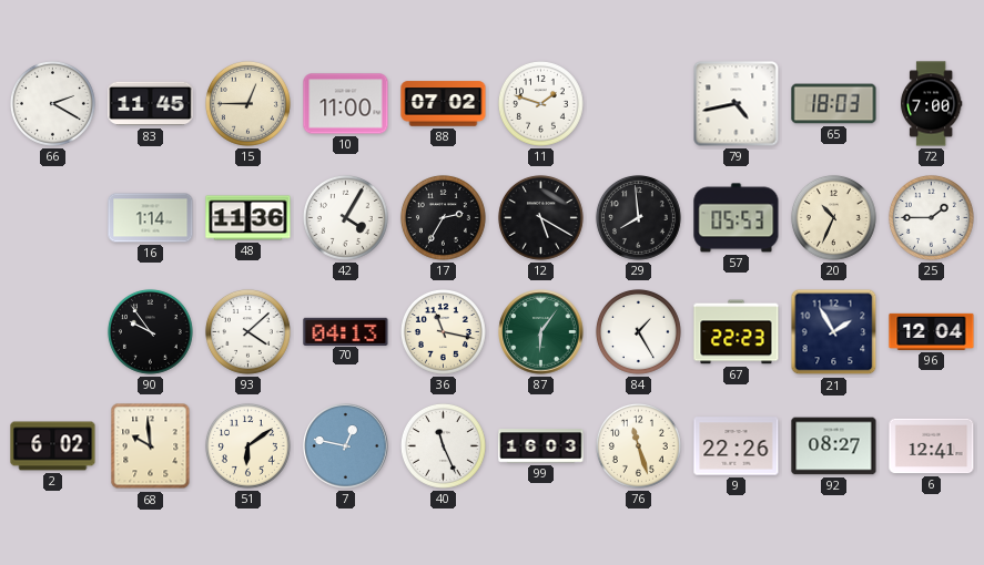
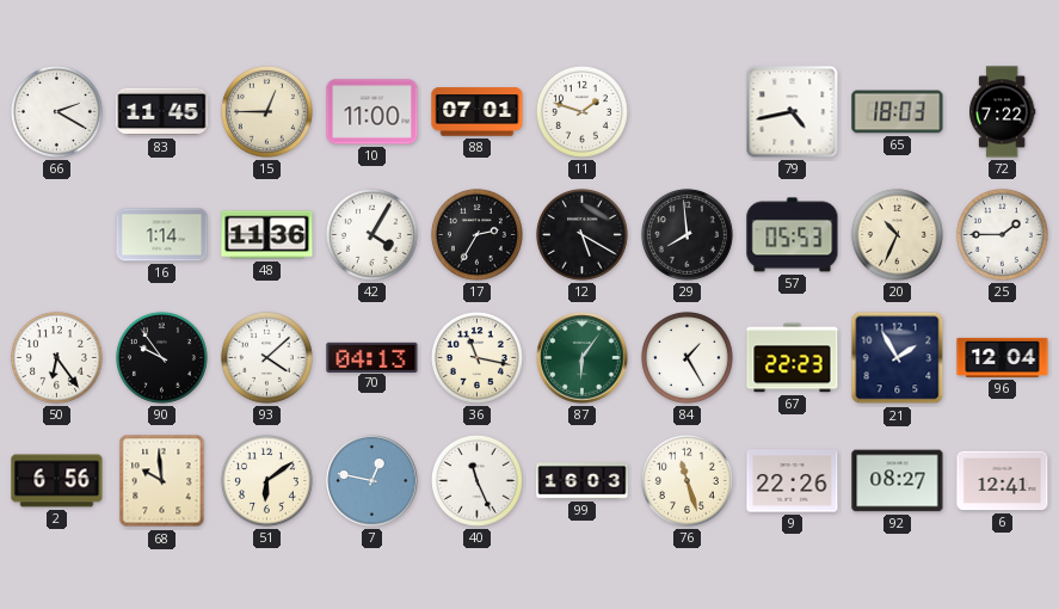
88: 07:02 -> 07:01
72: 7:00 -> 7:22
50: none -> 6:24
2: 6:02 -> 6:56
